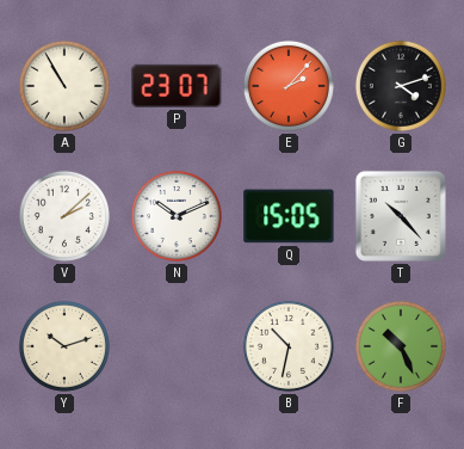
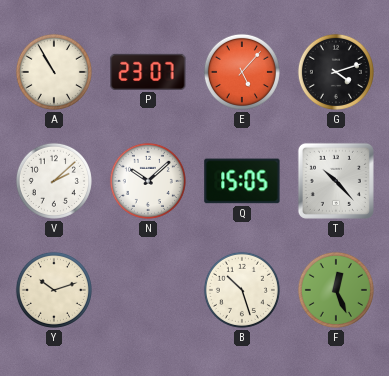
E: 2:07 -> 5:07
N: 10:11 -> 10:08
B: 10:32 -> 10:27
F: 10:26 -> 12:26
